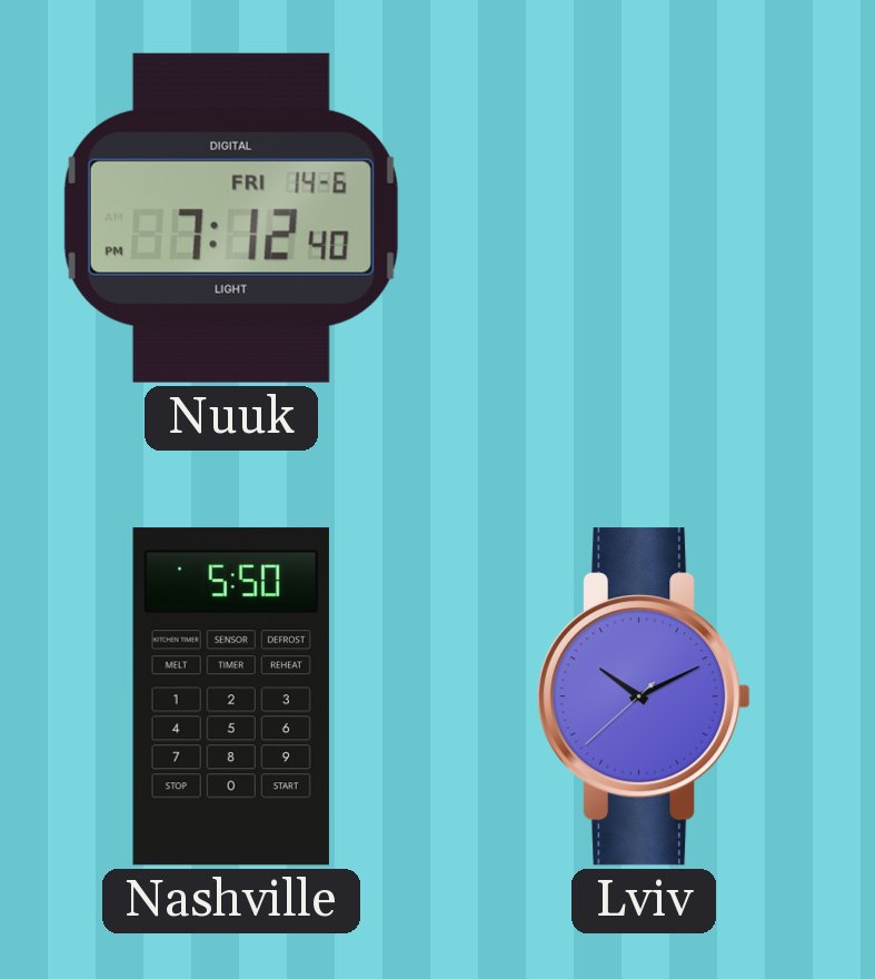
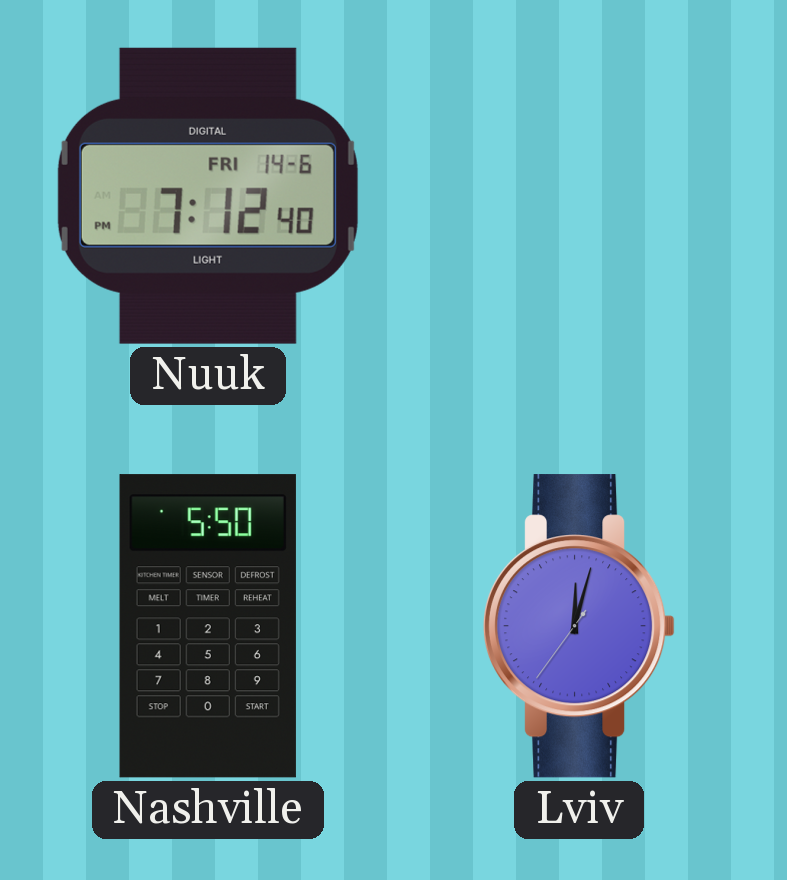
Lviv: 10:10 -> 12:02
